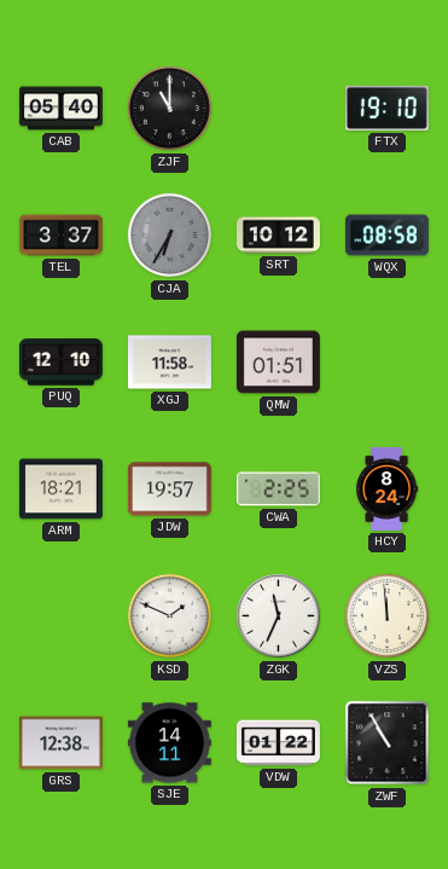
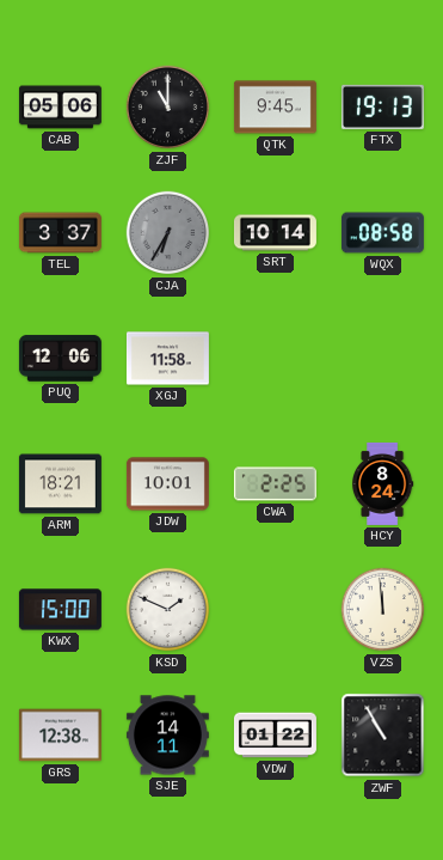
CAB: 05:40 -> 05:06
QTK: none -> 9:45
FTX: 19:10 -> 19:13
SRT: 10:12 -> 10:14
PUQ: 12:10 -> 12:06
QMW: 01:51 -> none
JDW: 19:57 -> 10:01
KWX: none -> 15:00
ZGK: 11:34 -> none
